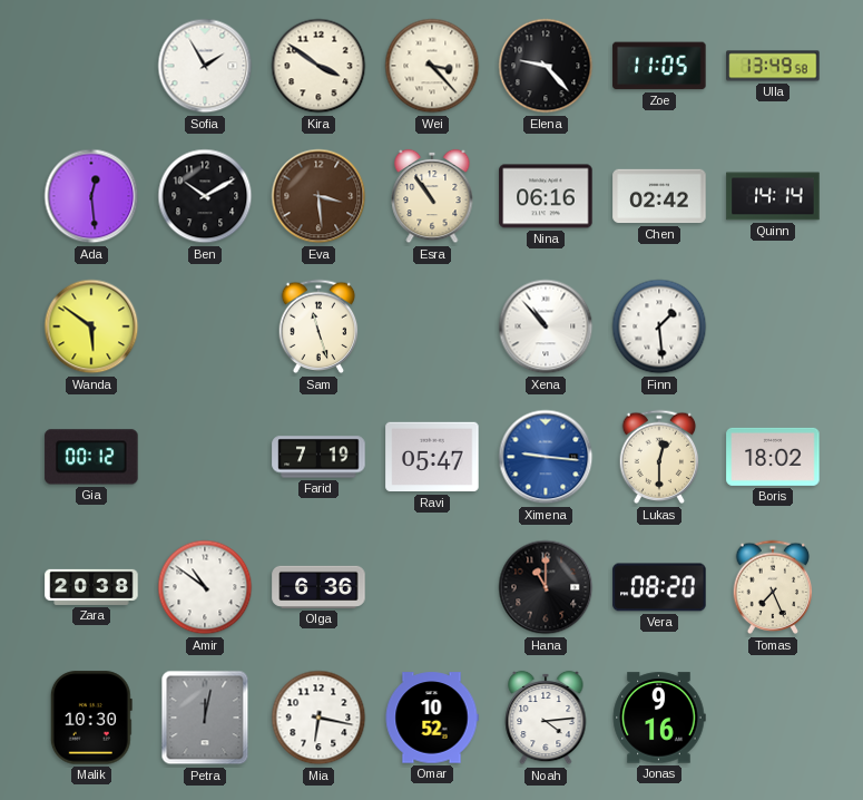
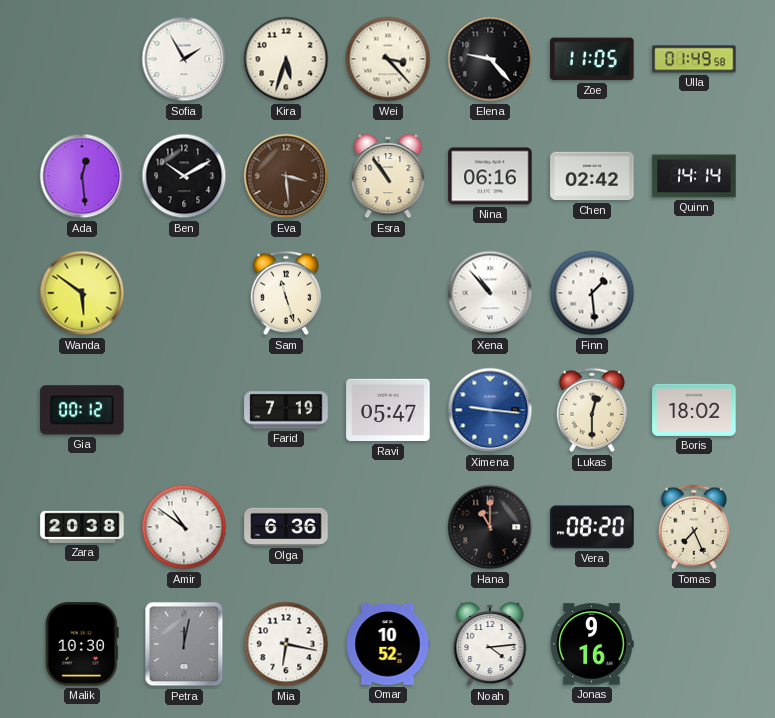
Kira: 3:51 -> 5:33
Ulla: 13:49 -> 01:49
